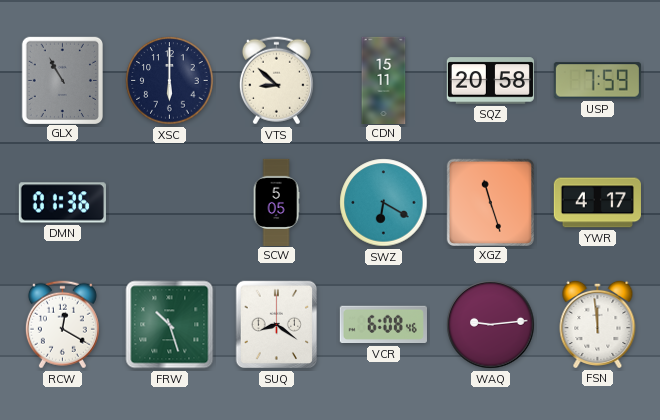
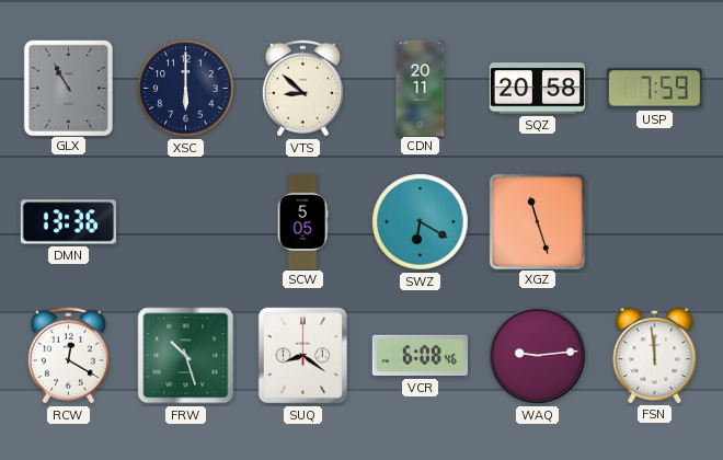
CDN: 15:11 -> 20:11
DMN: 01:36 -> 13:36
YWR: 4:17 -> none
